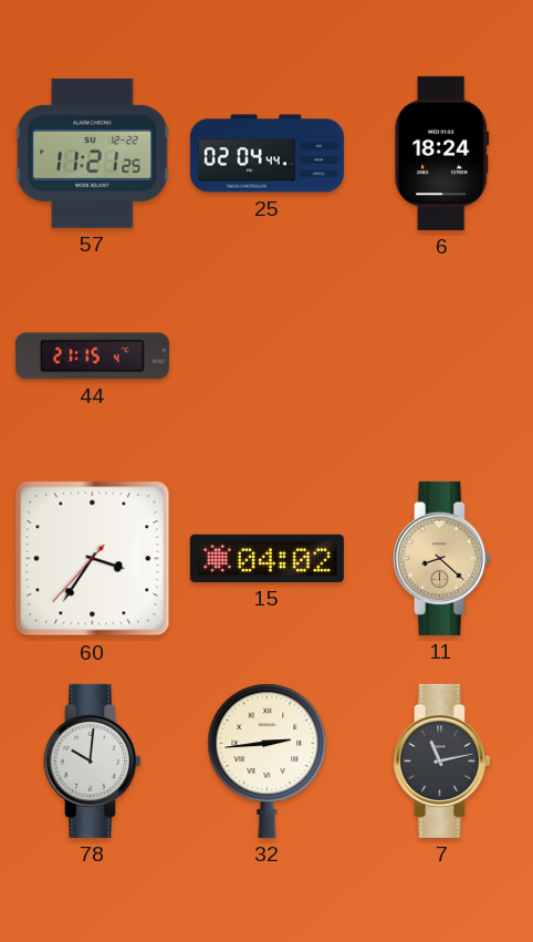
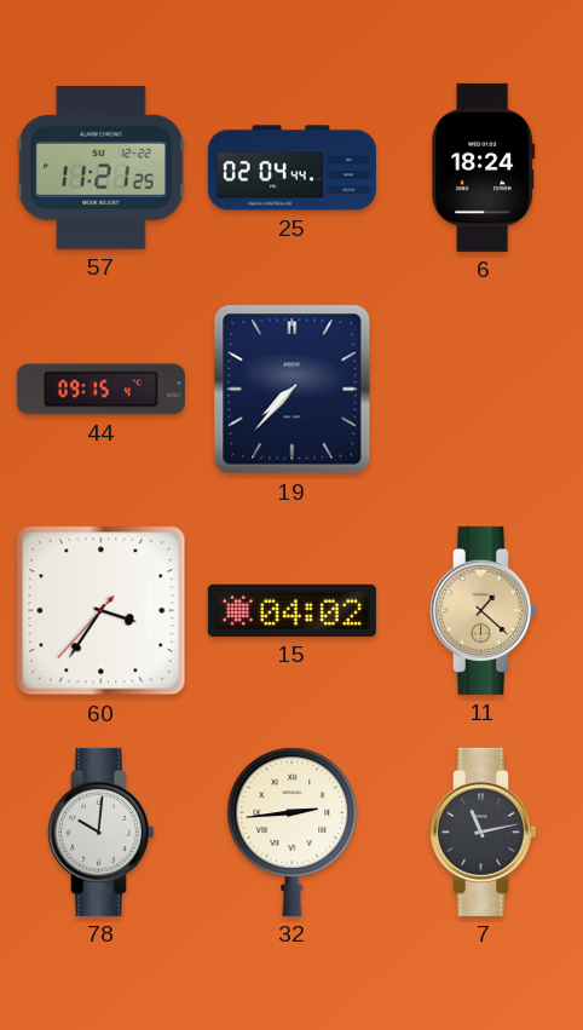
44: 21:15 -> 09:15
19: none -> 7:37
11: 8:22 -> 1:22
